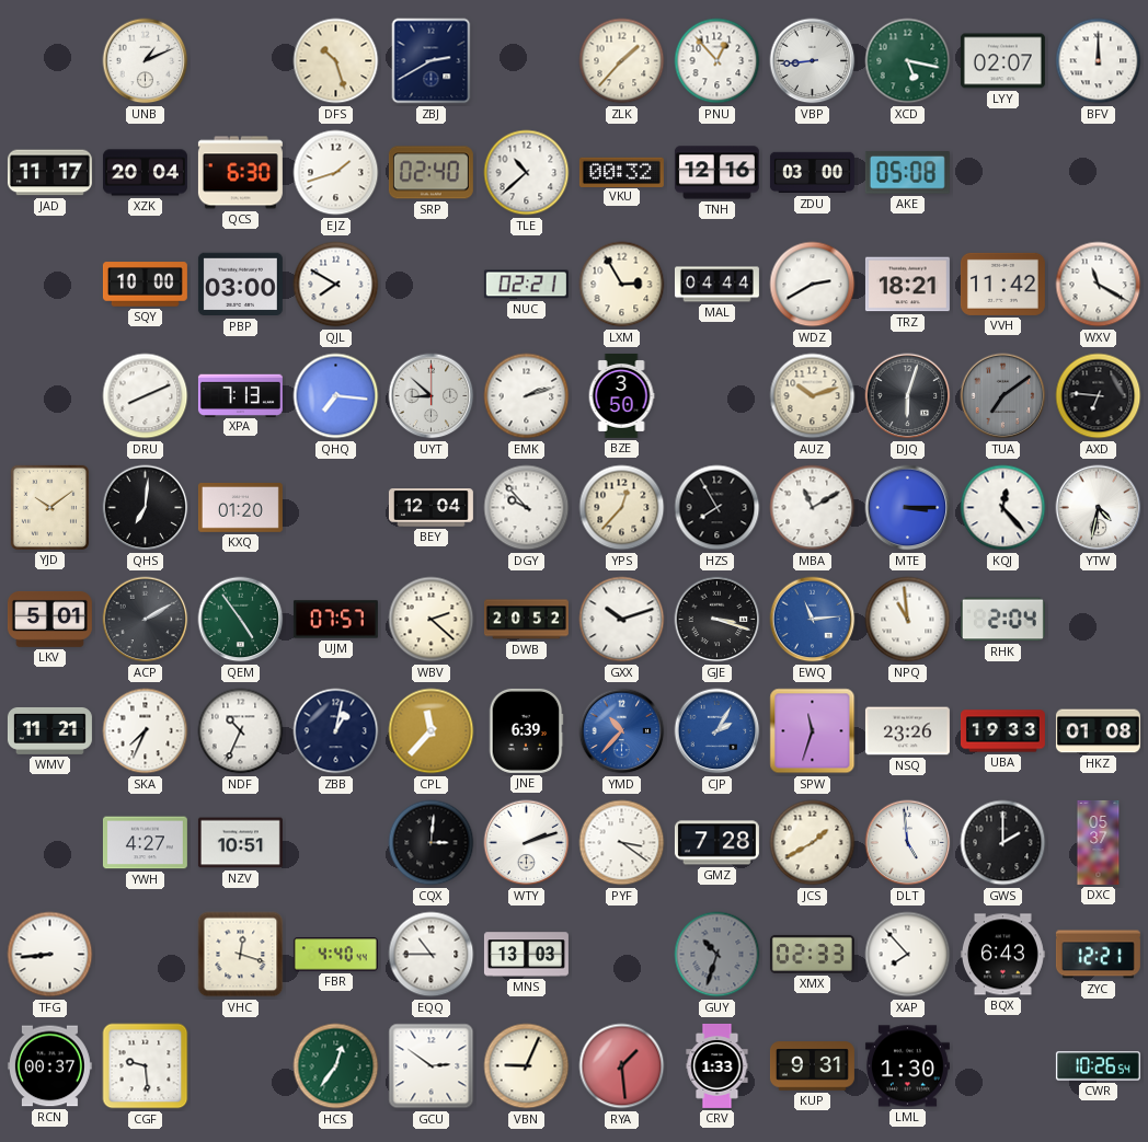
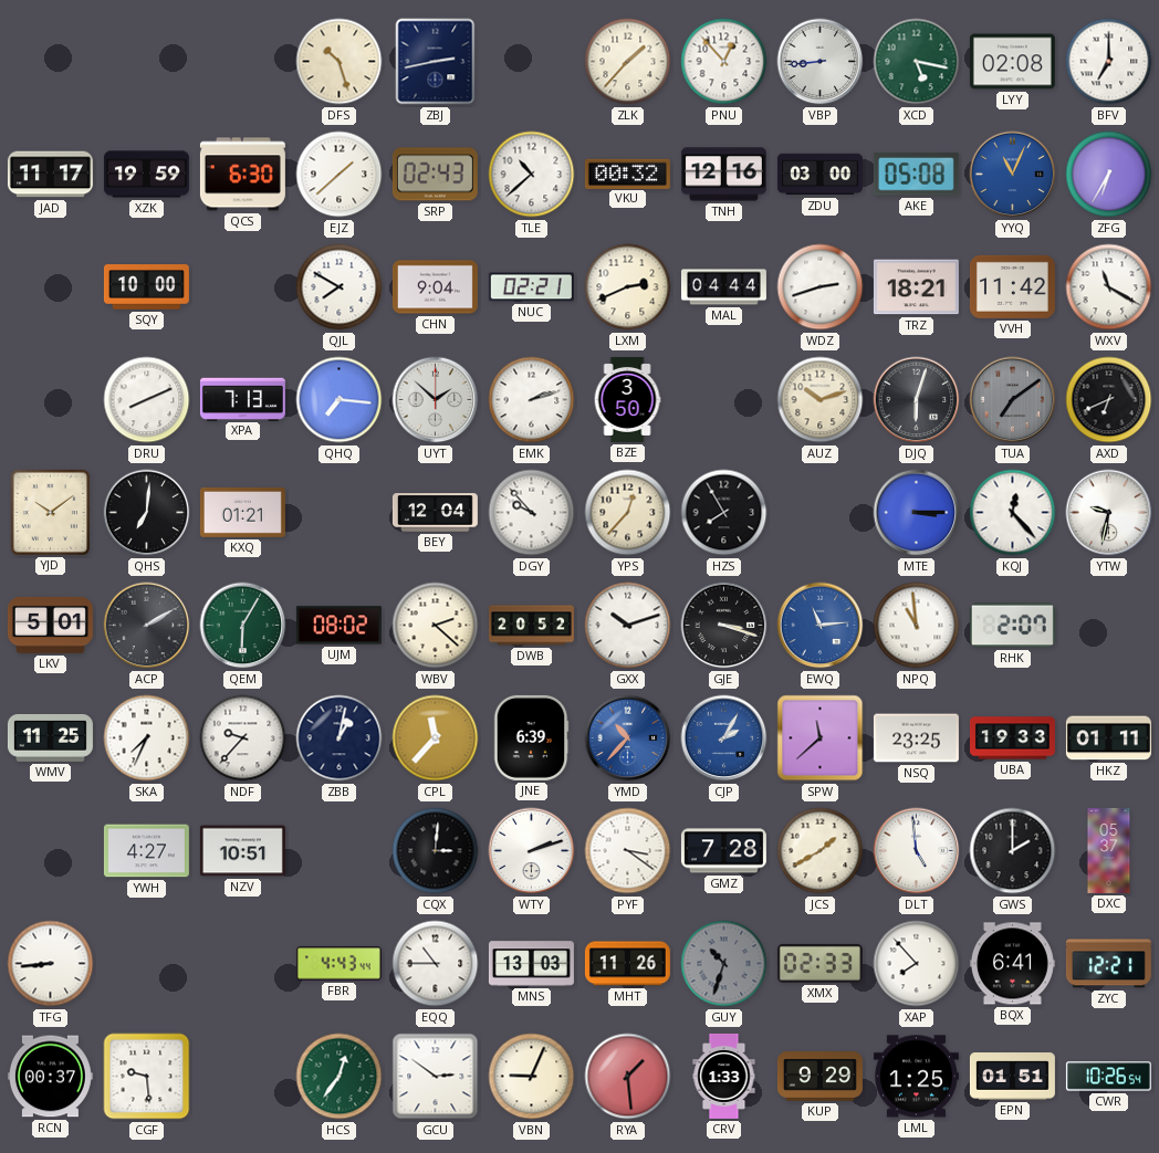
UNB: 1:11 -> none
ZBJ: 2:40 -> 2:43
LYY: 02:07 -> 02:08
BFV: 12:00 -> 7:00
XZK: 20:04 -> 19:59
EJZ: 1:42 -> 1:38
SRP: 02:40 -> 02:43
YYQ: none -> 11:04
ZFG: none -> 6:35
PBP: 03:00 -> none
CHN: none -> 9:04
LXM: 2:55 -> 2:41
WDZ: 2:40 -> 2:42
UYT: 8:52 -> 1:52
AXD: 6:46 -> 6:41
KXQ: 01:20 -> 01:21
MBA: 11:10 -> none
YTW: 4:32 -> 9:32
QEM: 4:54 -> 6:05
UJM: 07:57 -> 08:02
RHK: 2:04 -> 2:07
WMV: 11:21 -> 11:25
NDF: 10:34 -> 9:37
SPW: 11:33 -> 11:38
NSQ: 23:26 -> 23:25
HKZ: 01:08 -> 01:11
VHC: 12:18 -> none
FBR: 4:40 -> 4:43
MHT: none -> 11:26
BQX: 6:43 -> 6:41
KUP: 9:31 -> 9:29
LML: 1:30 -> 1:25
EPN: none -> 01:51
